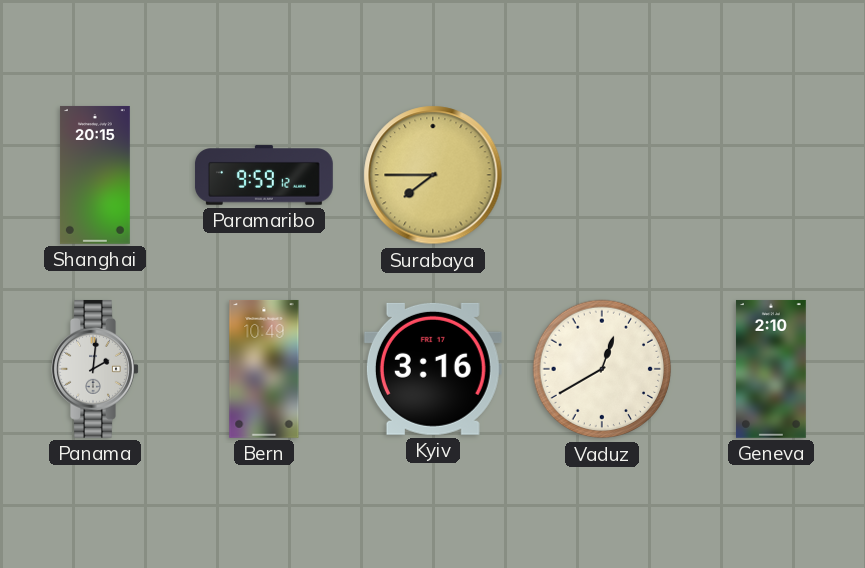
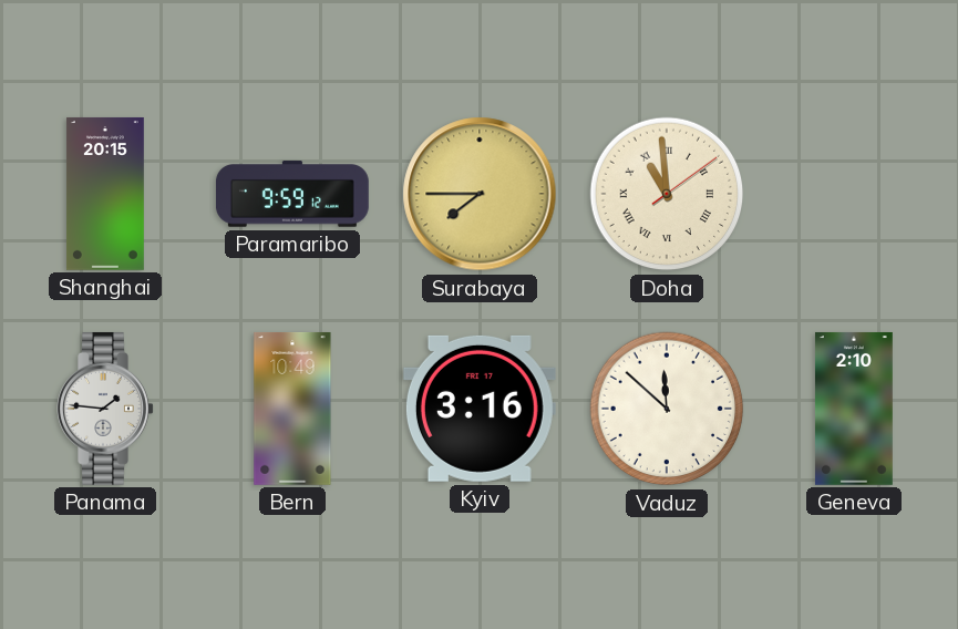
Doha: none -> 10:59
Panama: 2:01 -> 1:46
Vaduz: 12:40 -> 11:52
